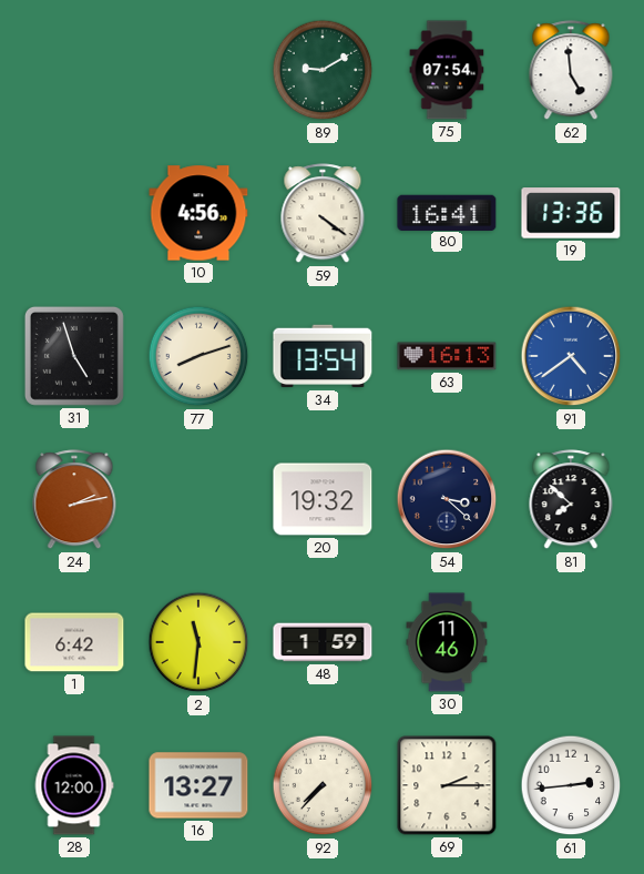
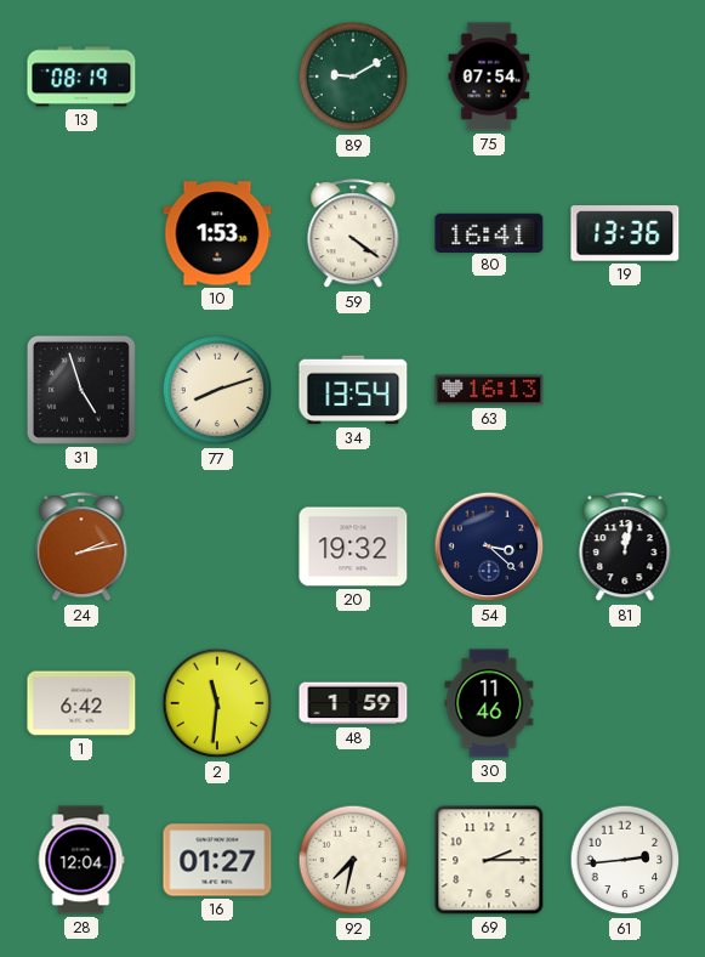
13: none -> 08:19
62: 4:59 -> none
10: 4:56 -> 1:53
91: 4:39 -> none
81: 7:52 -> 12:02
28: 12:00 -> 12:04
16: 13:27 -> 01:27
92: 7:37 -> 7:32
